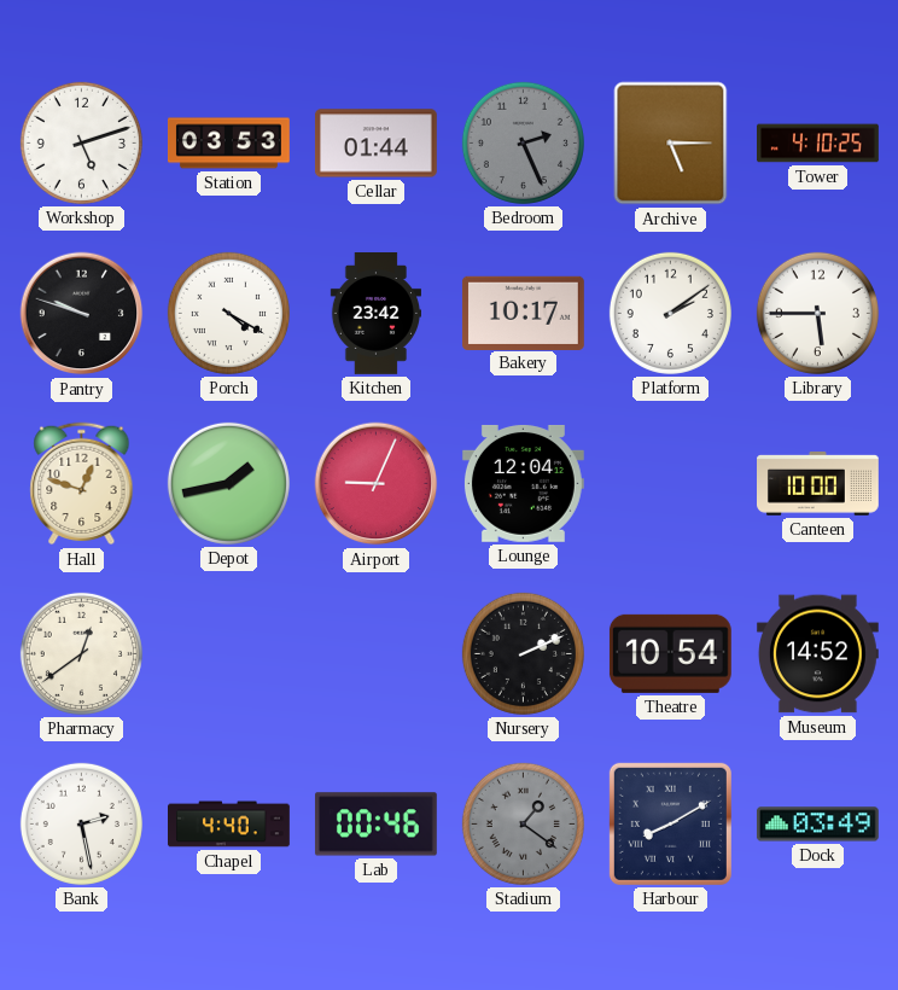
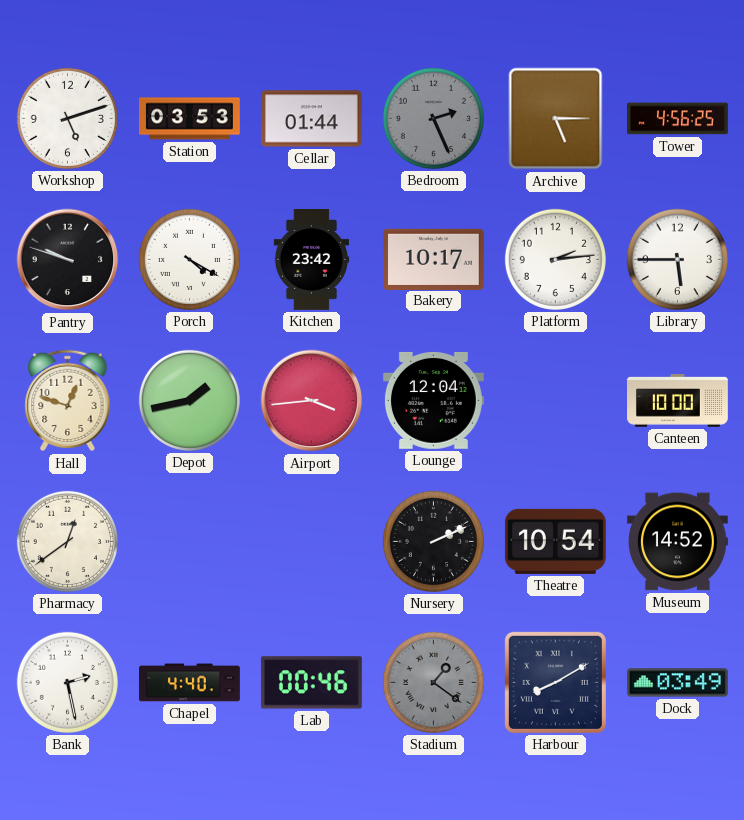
Tower: 4:10 -> 4:56
Platform: 2:09 -> 2:14
Airport: 9:04 -> 3:44
